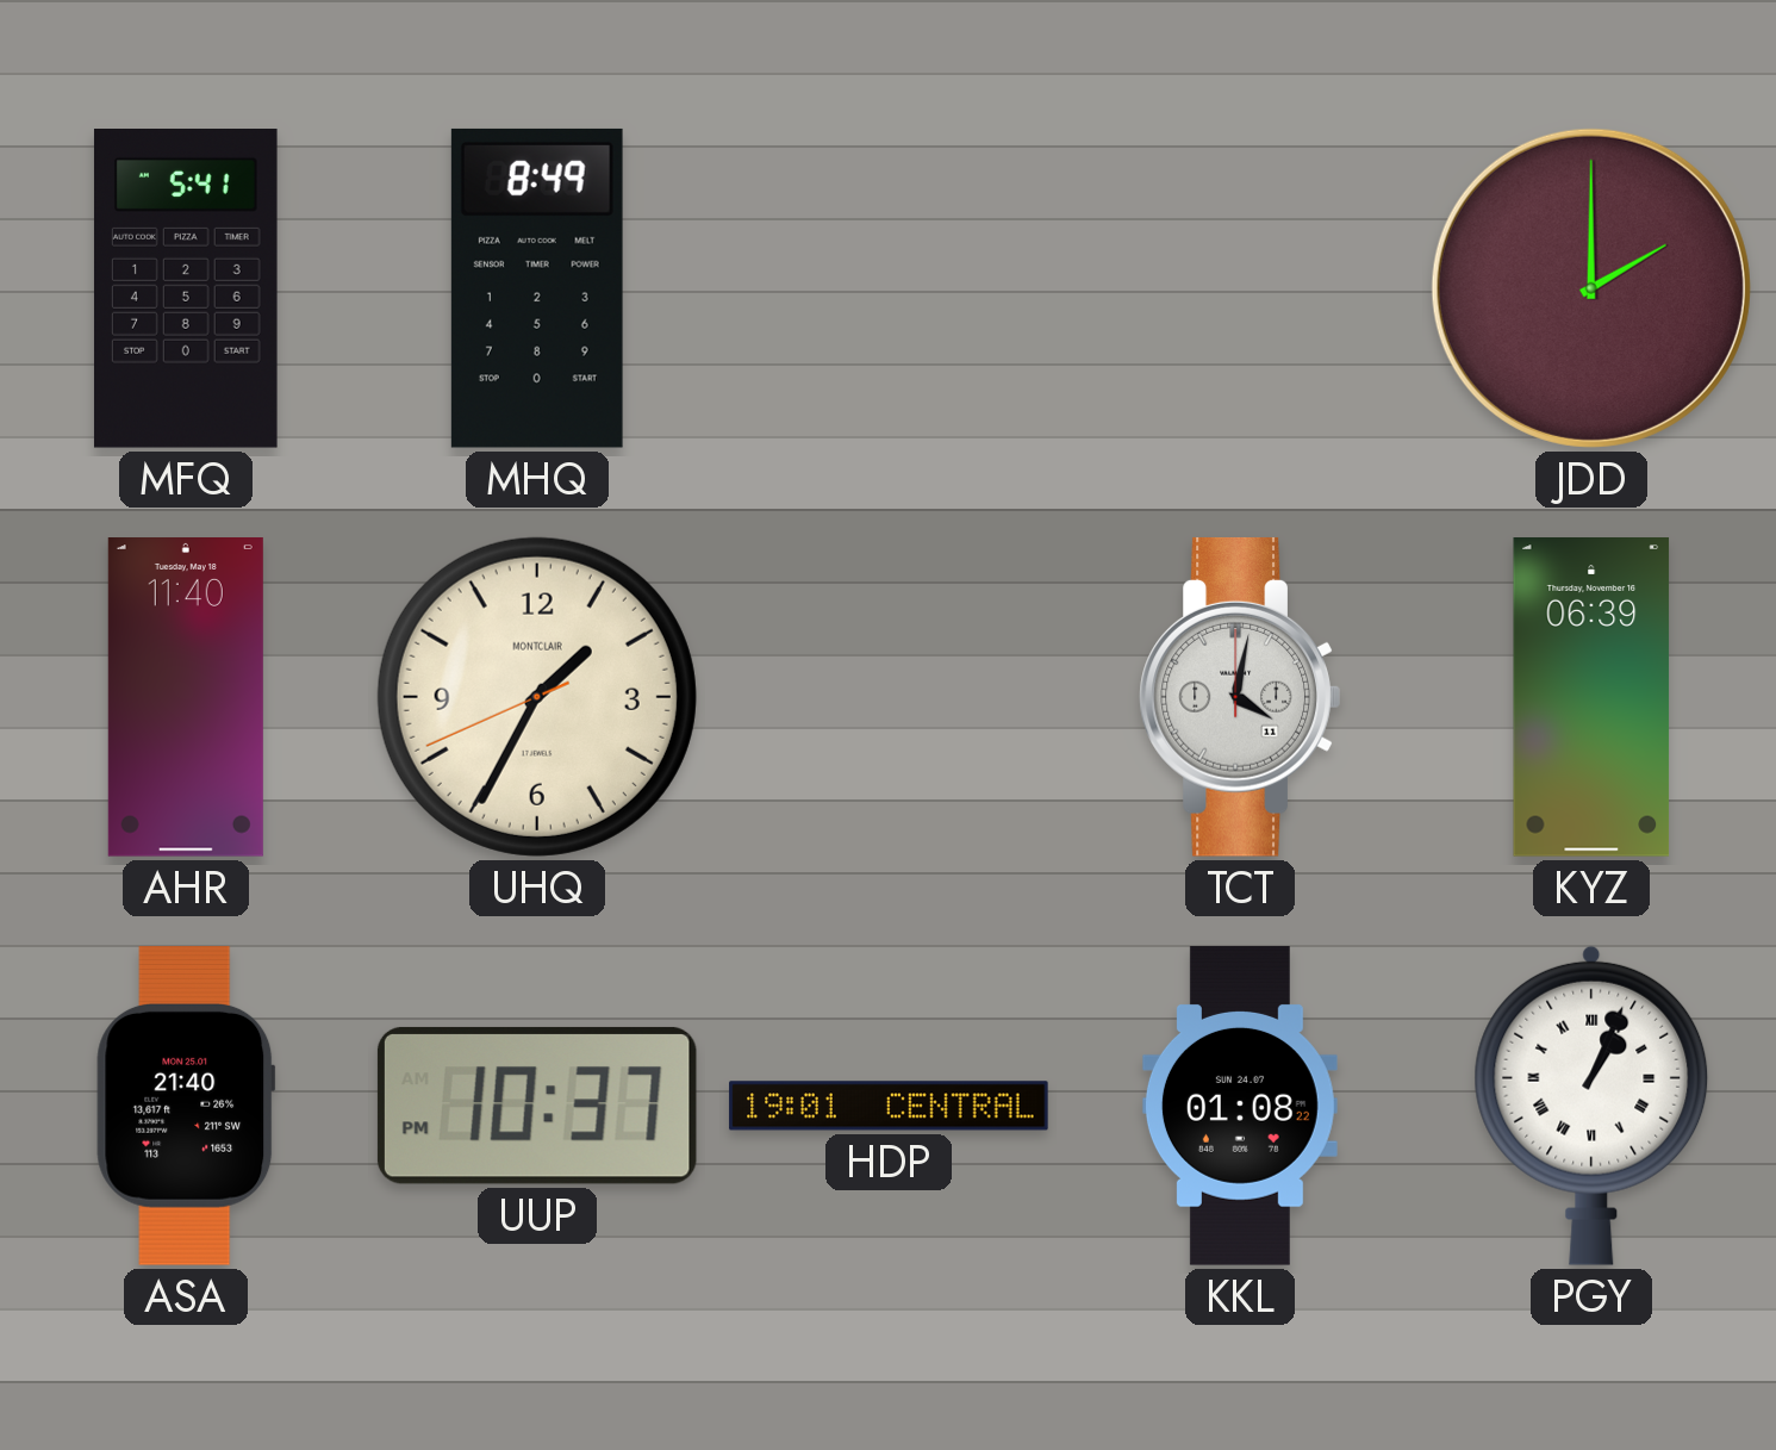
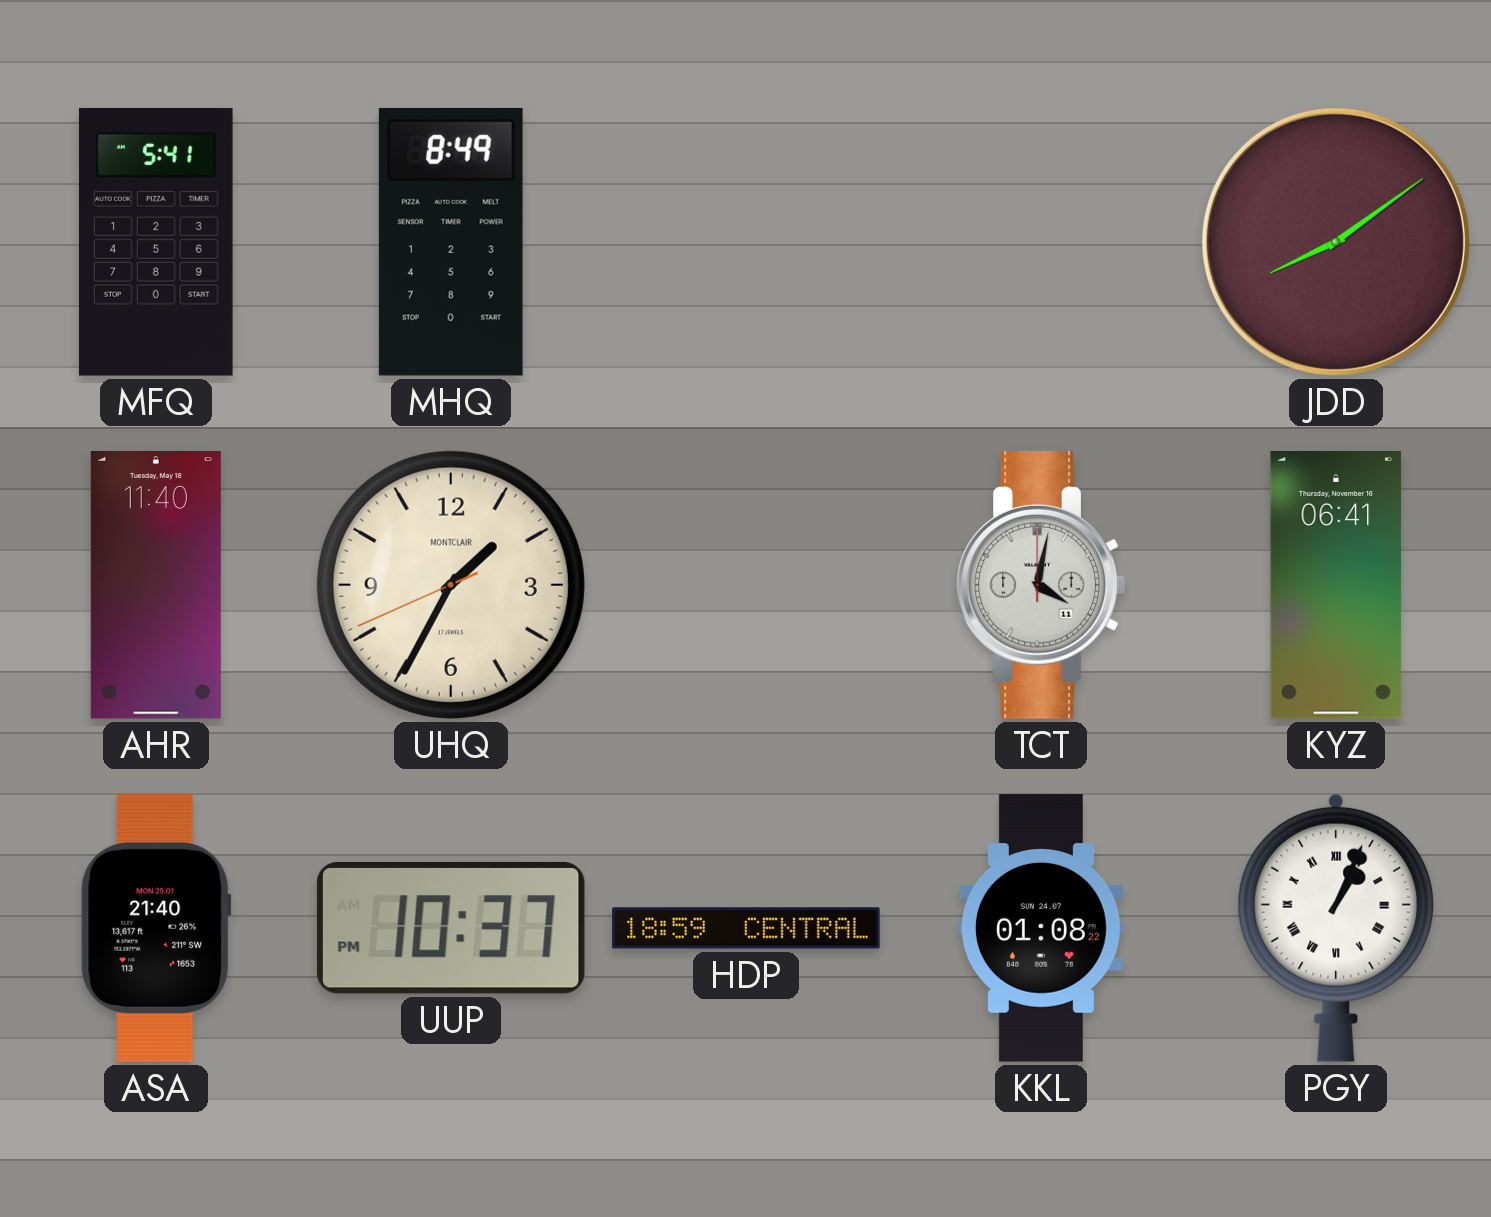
JDD: 2:00 -> 8:09
KYZ: 06:39 -> 06:41
HDP: 19:01 -> 18:59
